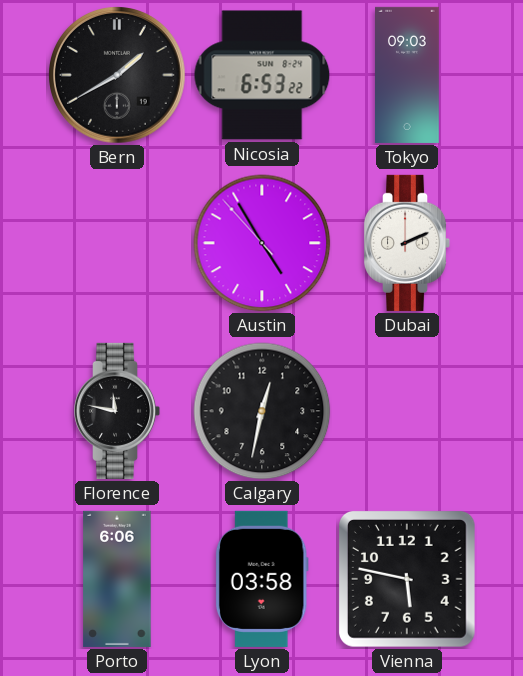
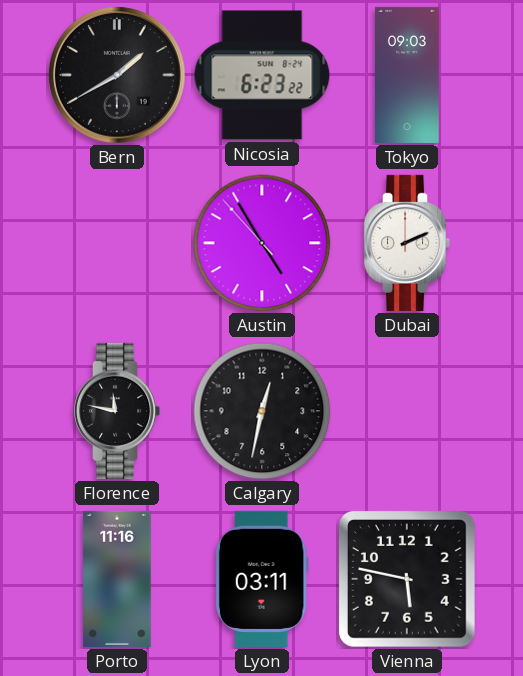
Nicosia: 6:53 -> 6:23
Porto: 6:06 -> 11:16
Lyon: 03:58 -> 03:11
